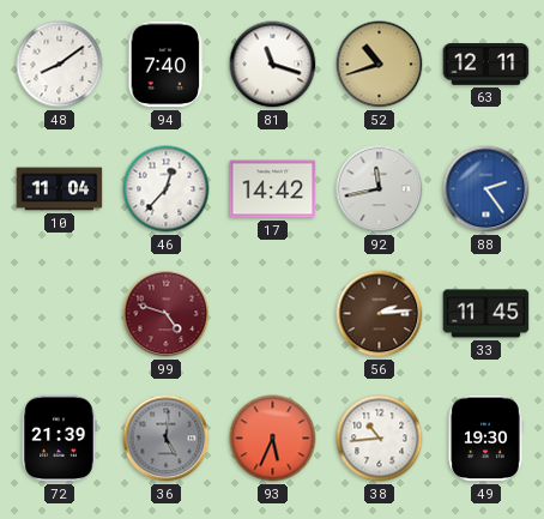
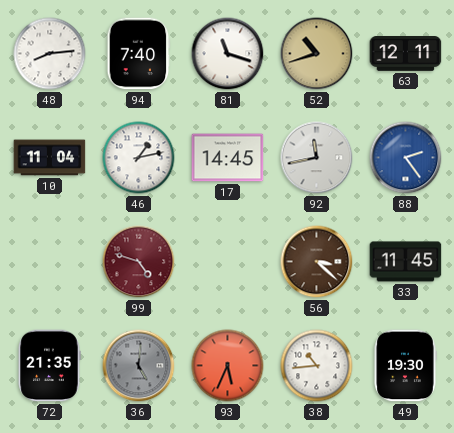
48: 8:09 -> 8:14
46: 12:37 -> 1:13
17: 14:42 -> 14:45
56: 2:14 -> 3:22
72: 21:39 -> 21:35
